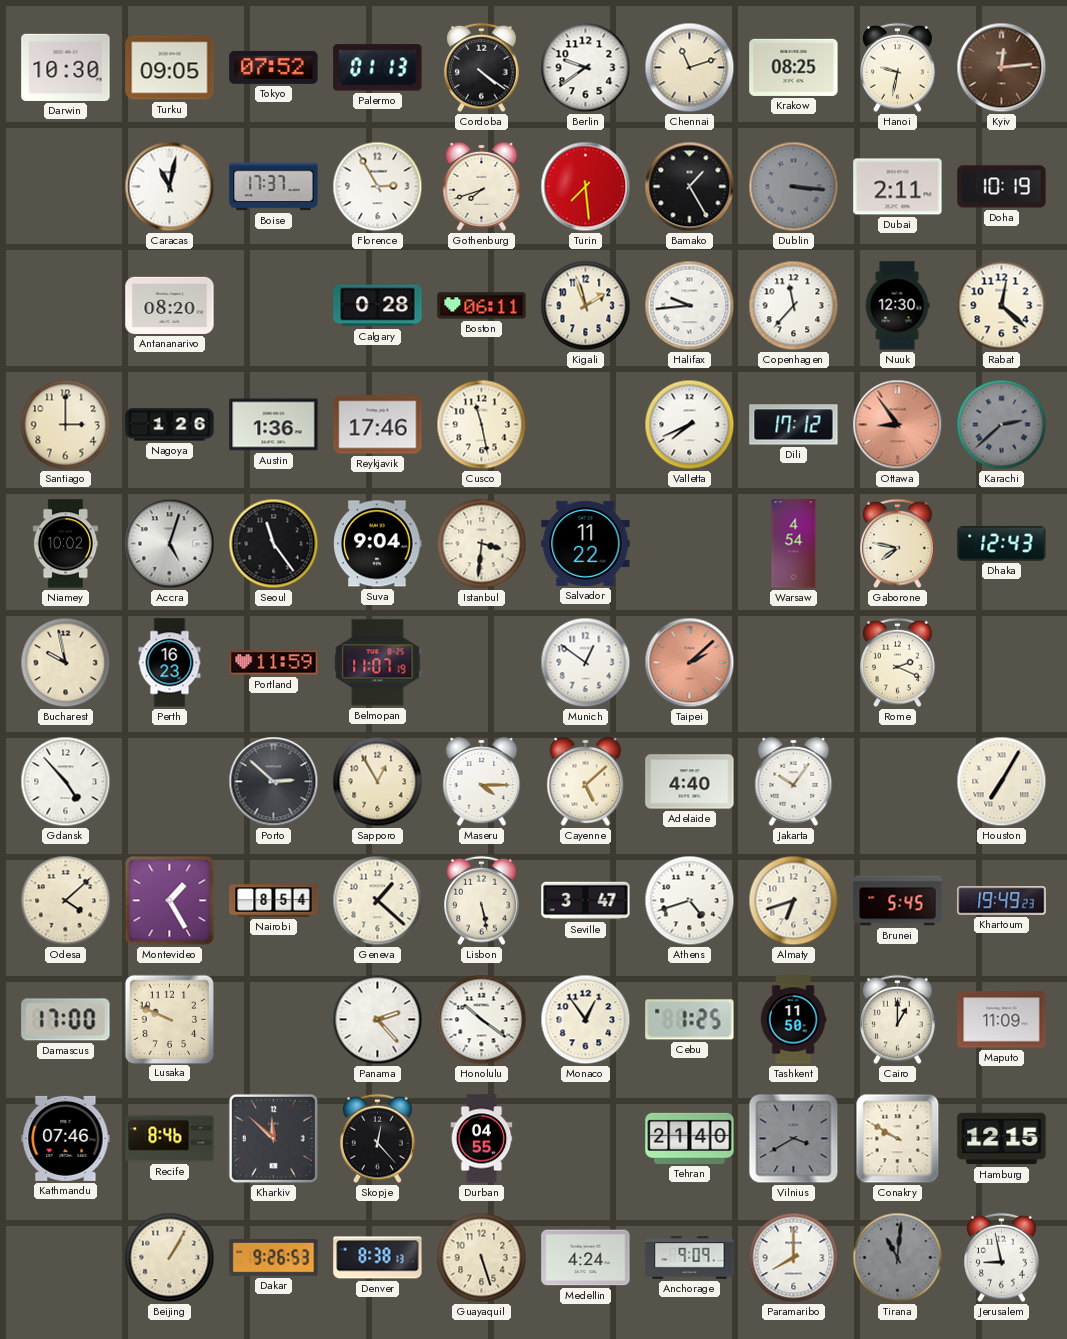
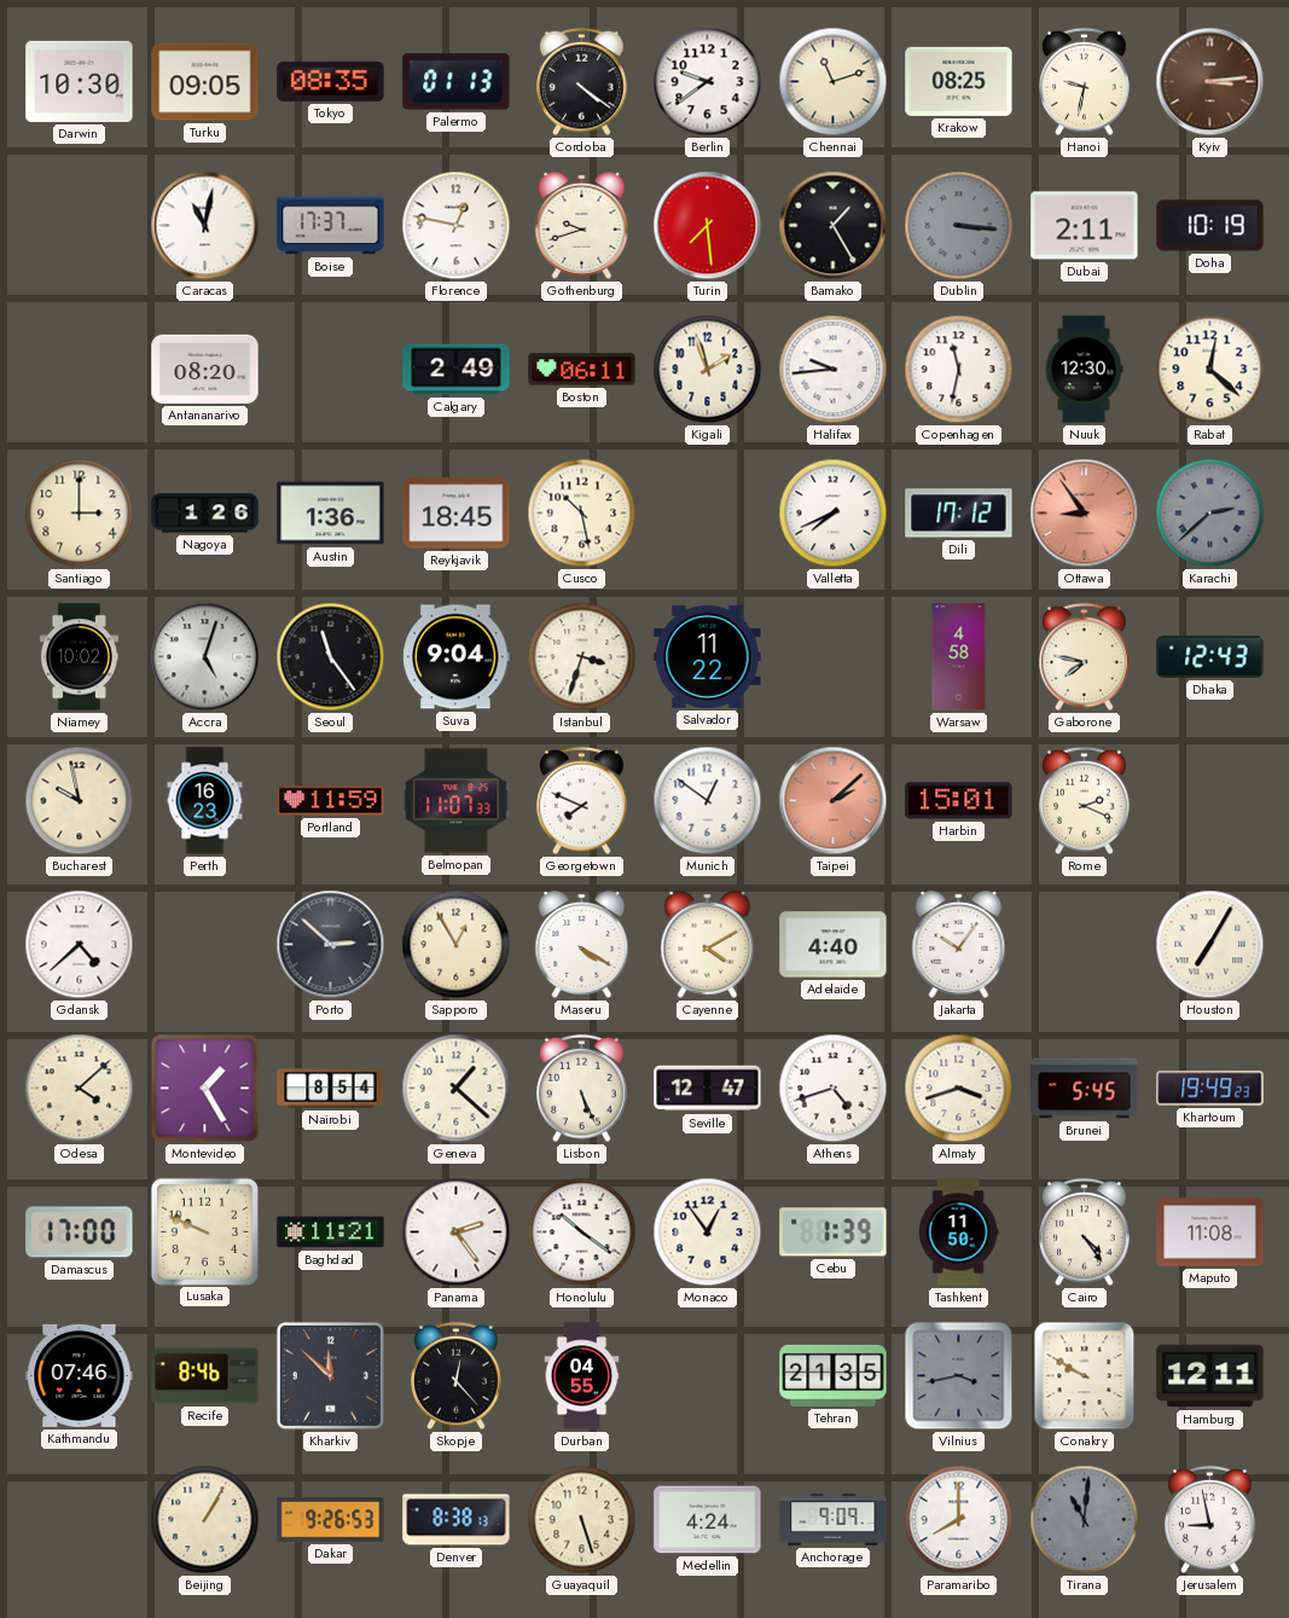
Tokyo: 07:52 -> 08:35
Kyiv: 12:14 -> 3:14
Florence: 2:55 -> 12:47
Gothenburg: 7:42 -> 9:42
Calgary: 0:28 -> 2:49
Copenhagen: 11:37 -> 11:32
Reykjavik: 17:46 -> 18:45
Cusco: 11:28 -> 10:28
Istanbul: 3:31 -> 3:33
Warsaw: 4:54 -> 4:58
Belmopan: 11:07:19 -> 11:07:33
Georgetown: none -> 7:49
Harbin: none -> 15:01
Gdansk: 4:53 -> 4:38
Maseru: 4:15 -> 4:20
Cayenne: 5:08 -> 4:10
Lisbon: 5:28 -> 5:26
Seville: 3:47 -> 12:47
Almaty: 6:42 -> 3:42
Baghdad: none -> 11:21
Panama: 2:23 -> 2:24
Cebu: 1:25 -> 1:39
Cairo: 1:00 -> 4:24
Maputo: 11:09 -> 11:08
Tehran: 21:40 -> 21:35
Vilnius: 3:40 -> 3:43
Hamburg: 12:15 -> 12:11
